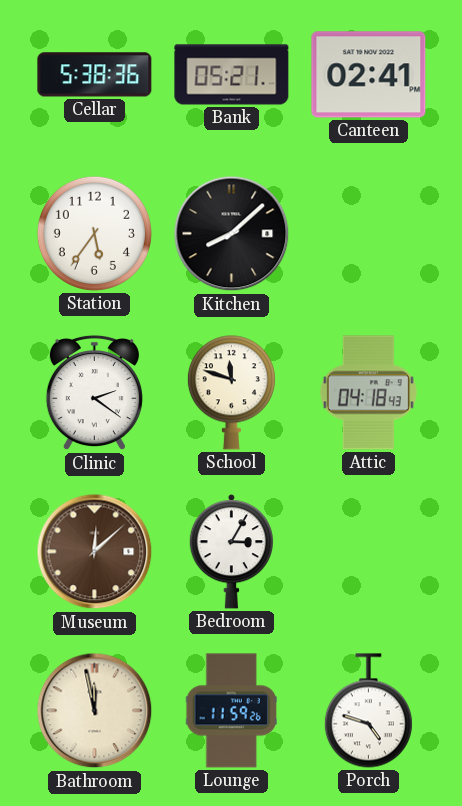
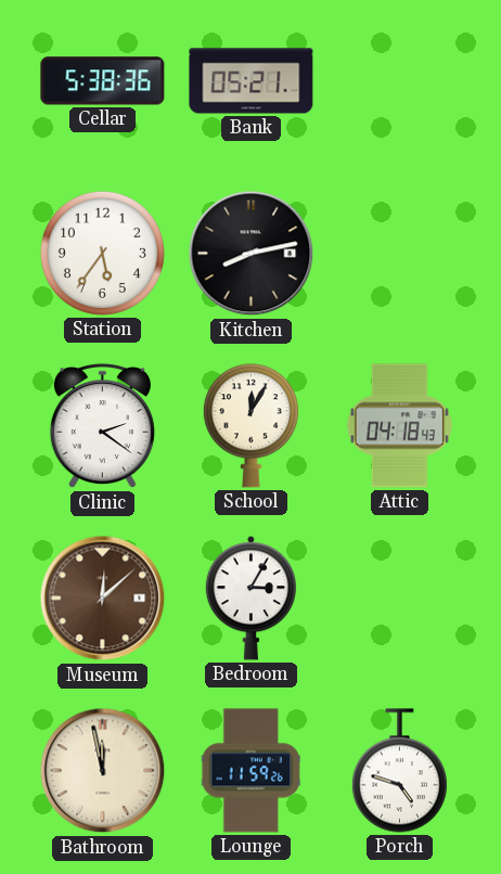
Canteen: 02:41 -> none
Kitchen: 8:08 -> 8:13
School: 11:48 -> 12:05
